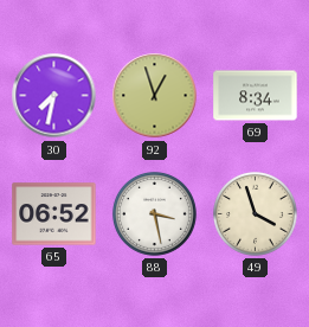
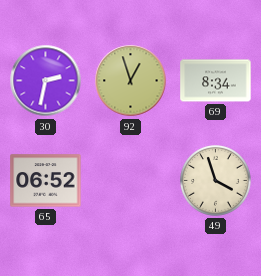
30: 7:32 -> 2:32
88: 3:28 -> none
